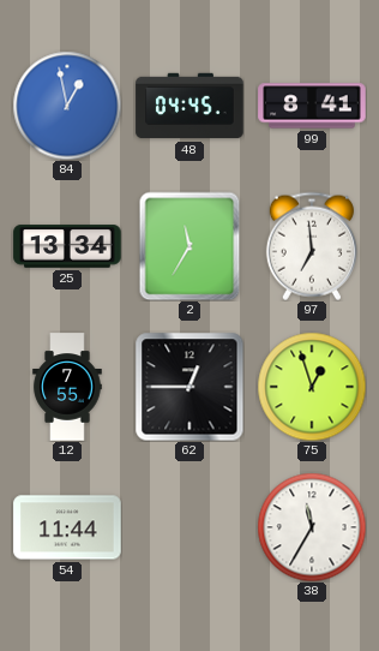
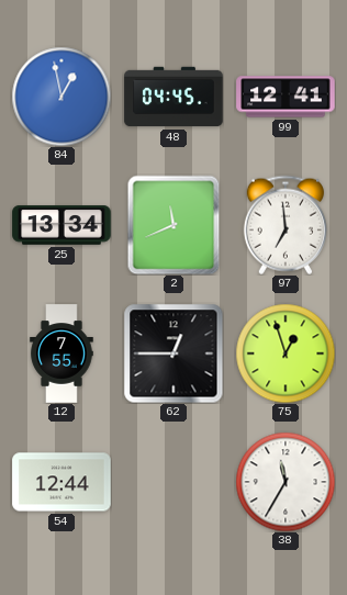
99: 8:41 -> 12:41
2: 11:35 -> 11:41
54: 11:44 -> 12:44
